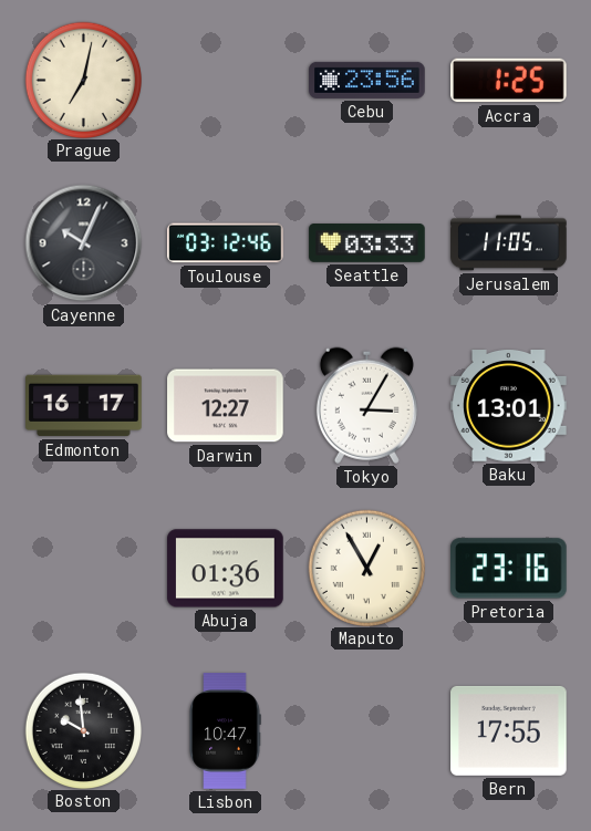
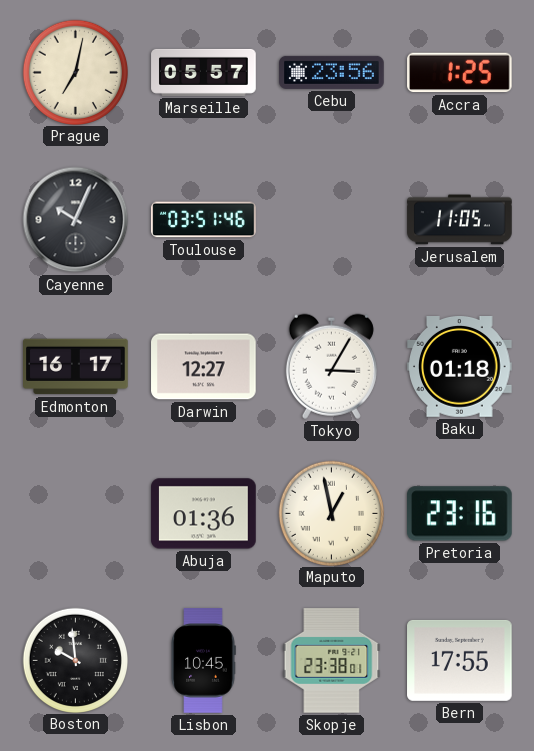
Marseille: none -> 05:57
Toulouse: 03:12 -> 03:51
Seattle: 03:33 -> none
Baku: 13:01 -> 01:18
Maputo: 12:55 -> 12:58
Lisbon: 10:47 -> 10:45
Skopje: none -> 23:38
